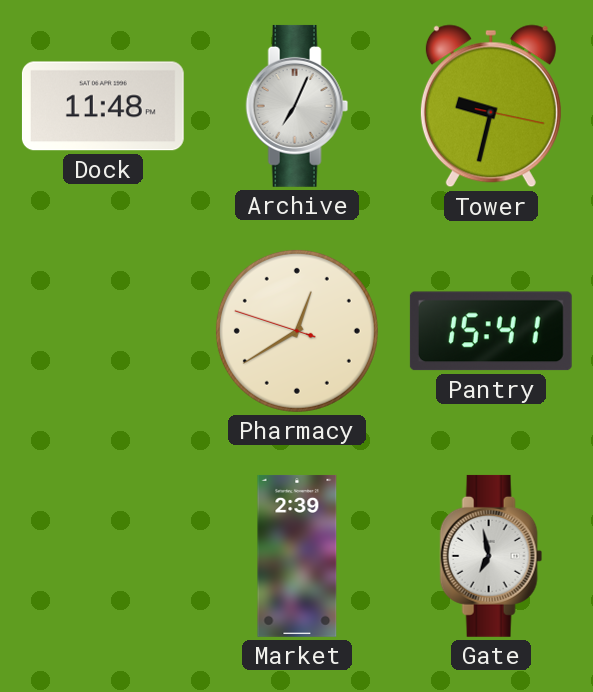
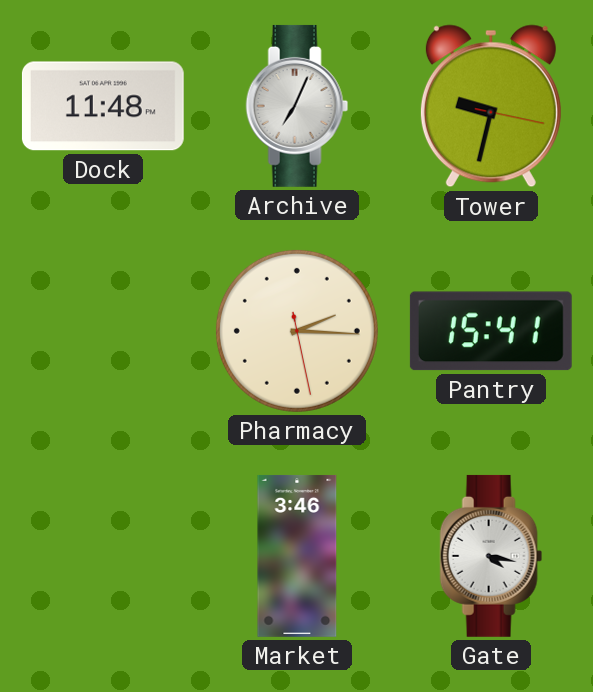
Pharmacy: 12:39 -> 2:15
Market: 2:39 -> 3:46
Gate: 6:58 -> 4:17
